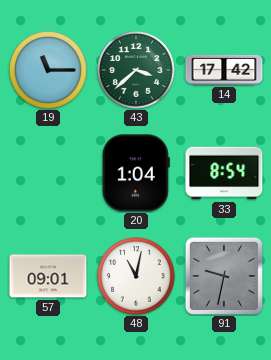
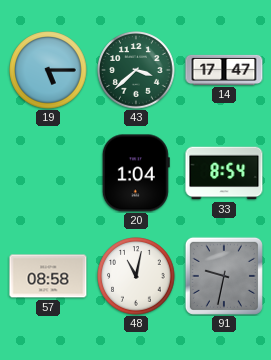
19: 11:15 -> 5:15
14: 17:42 -> 17:47
57: 09:01 -> 08:58
